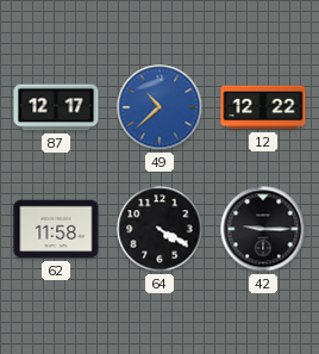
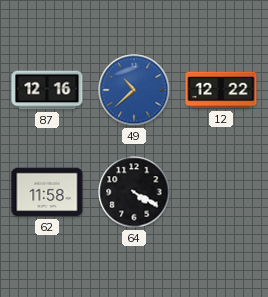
87: 12:17 -> 12:16
42: 9:15 -> none
